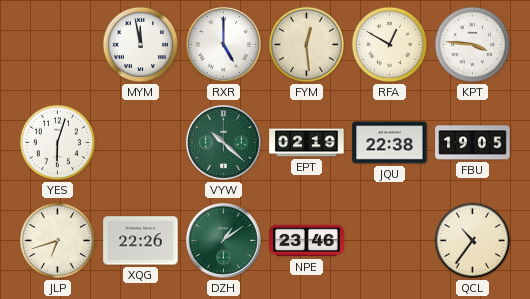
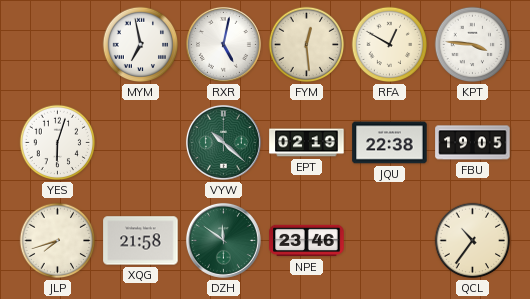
MYM: 11:58 -> 6:58
RXR: 5:00 -> 5:02
JLP: 6:42 -> 7:42
XQG: 22:26 -> 21:58
DZH: 1:09 -> 11:51
